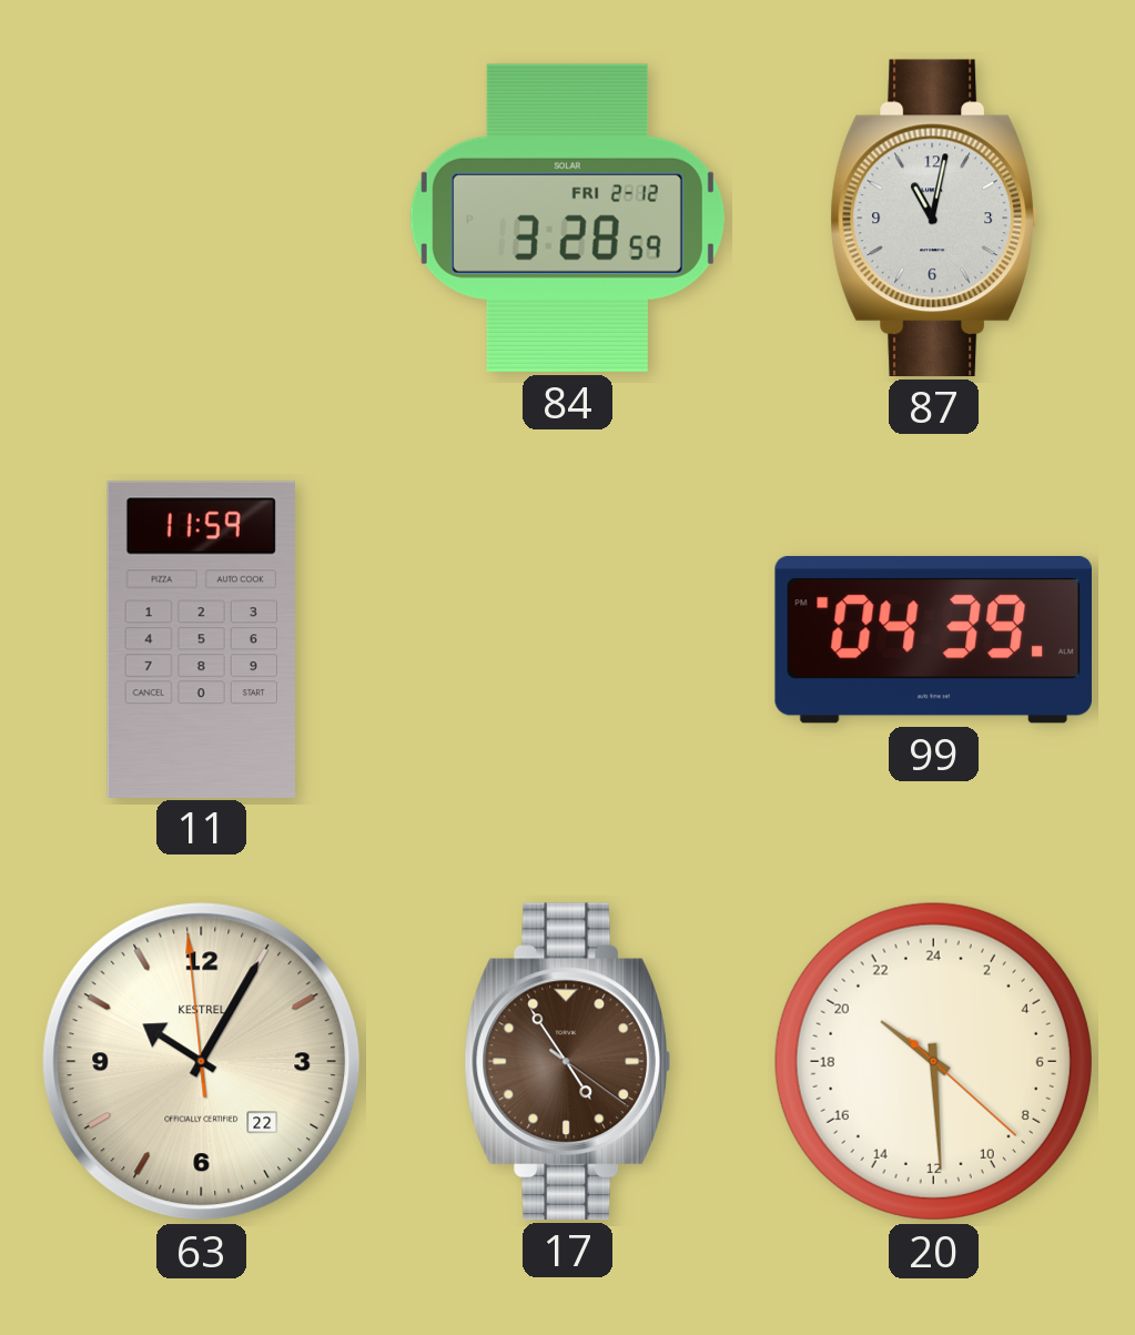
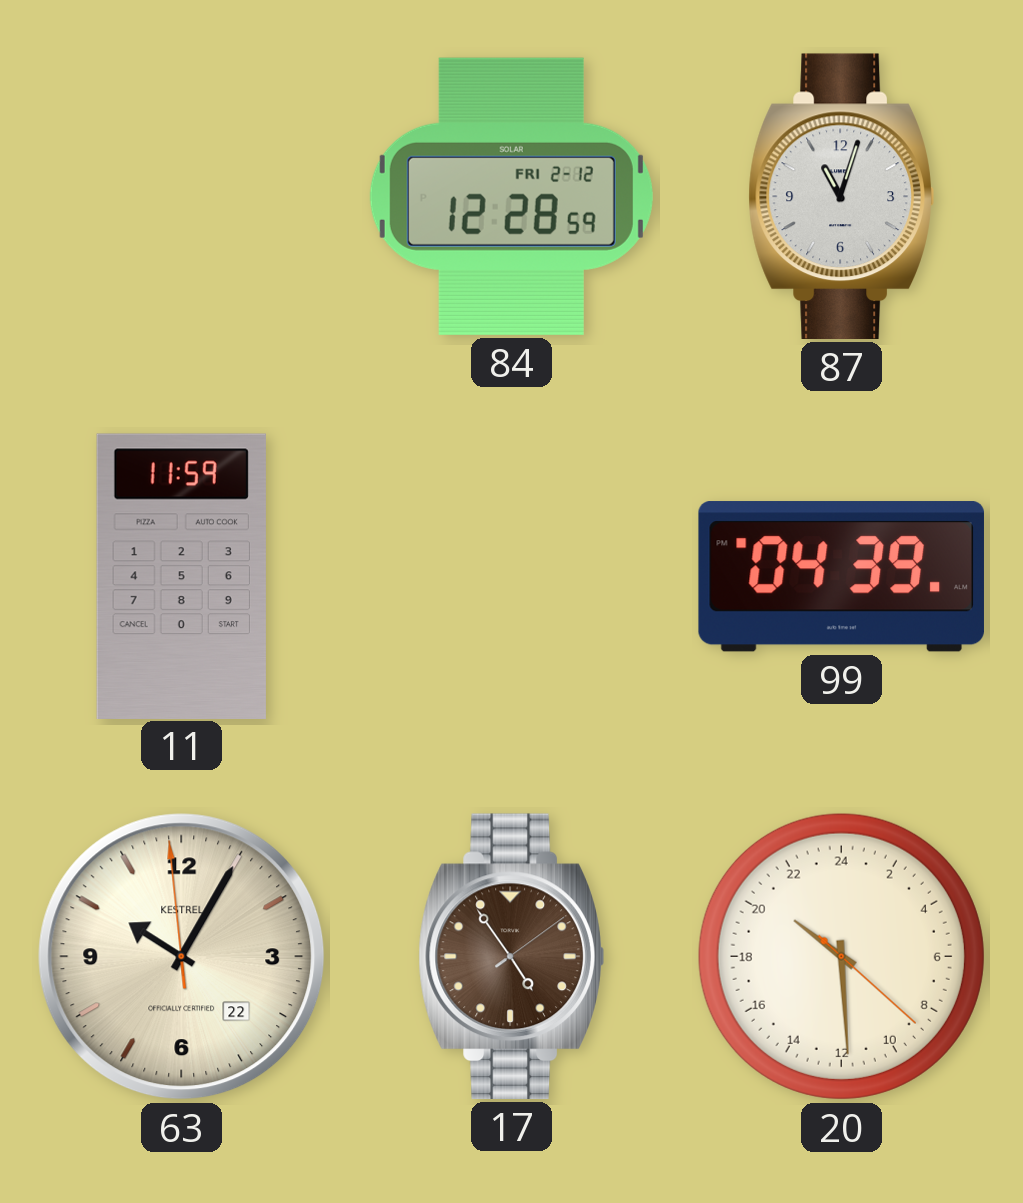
84: 3:28 -> 12:28
87: 11:02 -> 11:03
17: 4:54:21 -> 4:54:09
